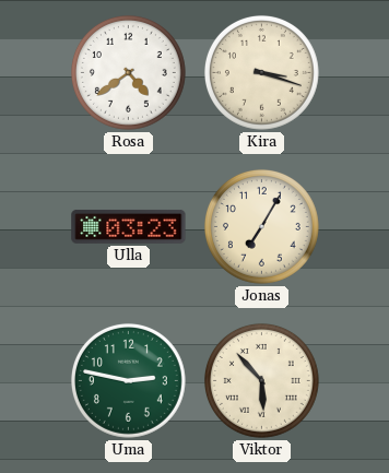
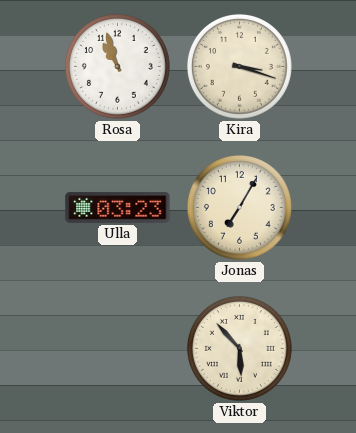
Rosa: 4:39 -> 10:57
Uma: 2:47 -> none
